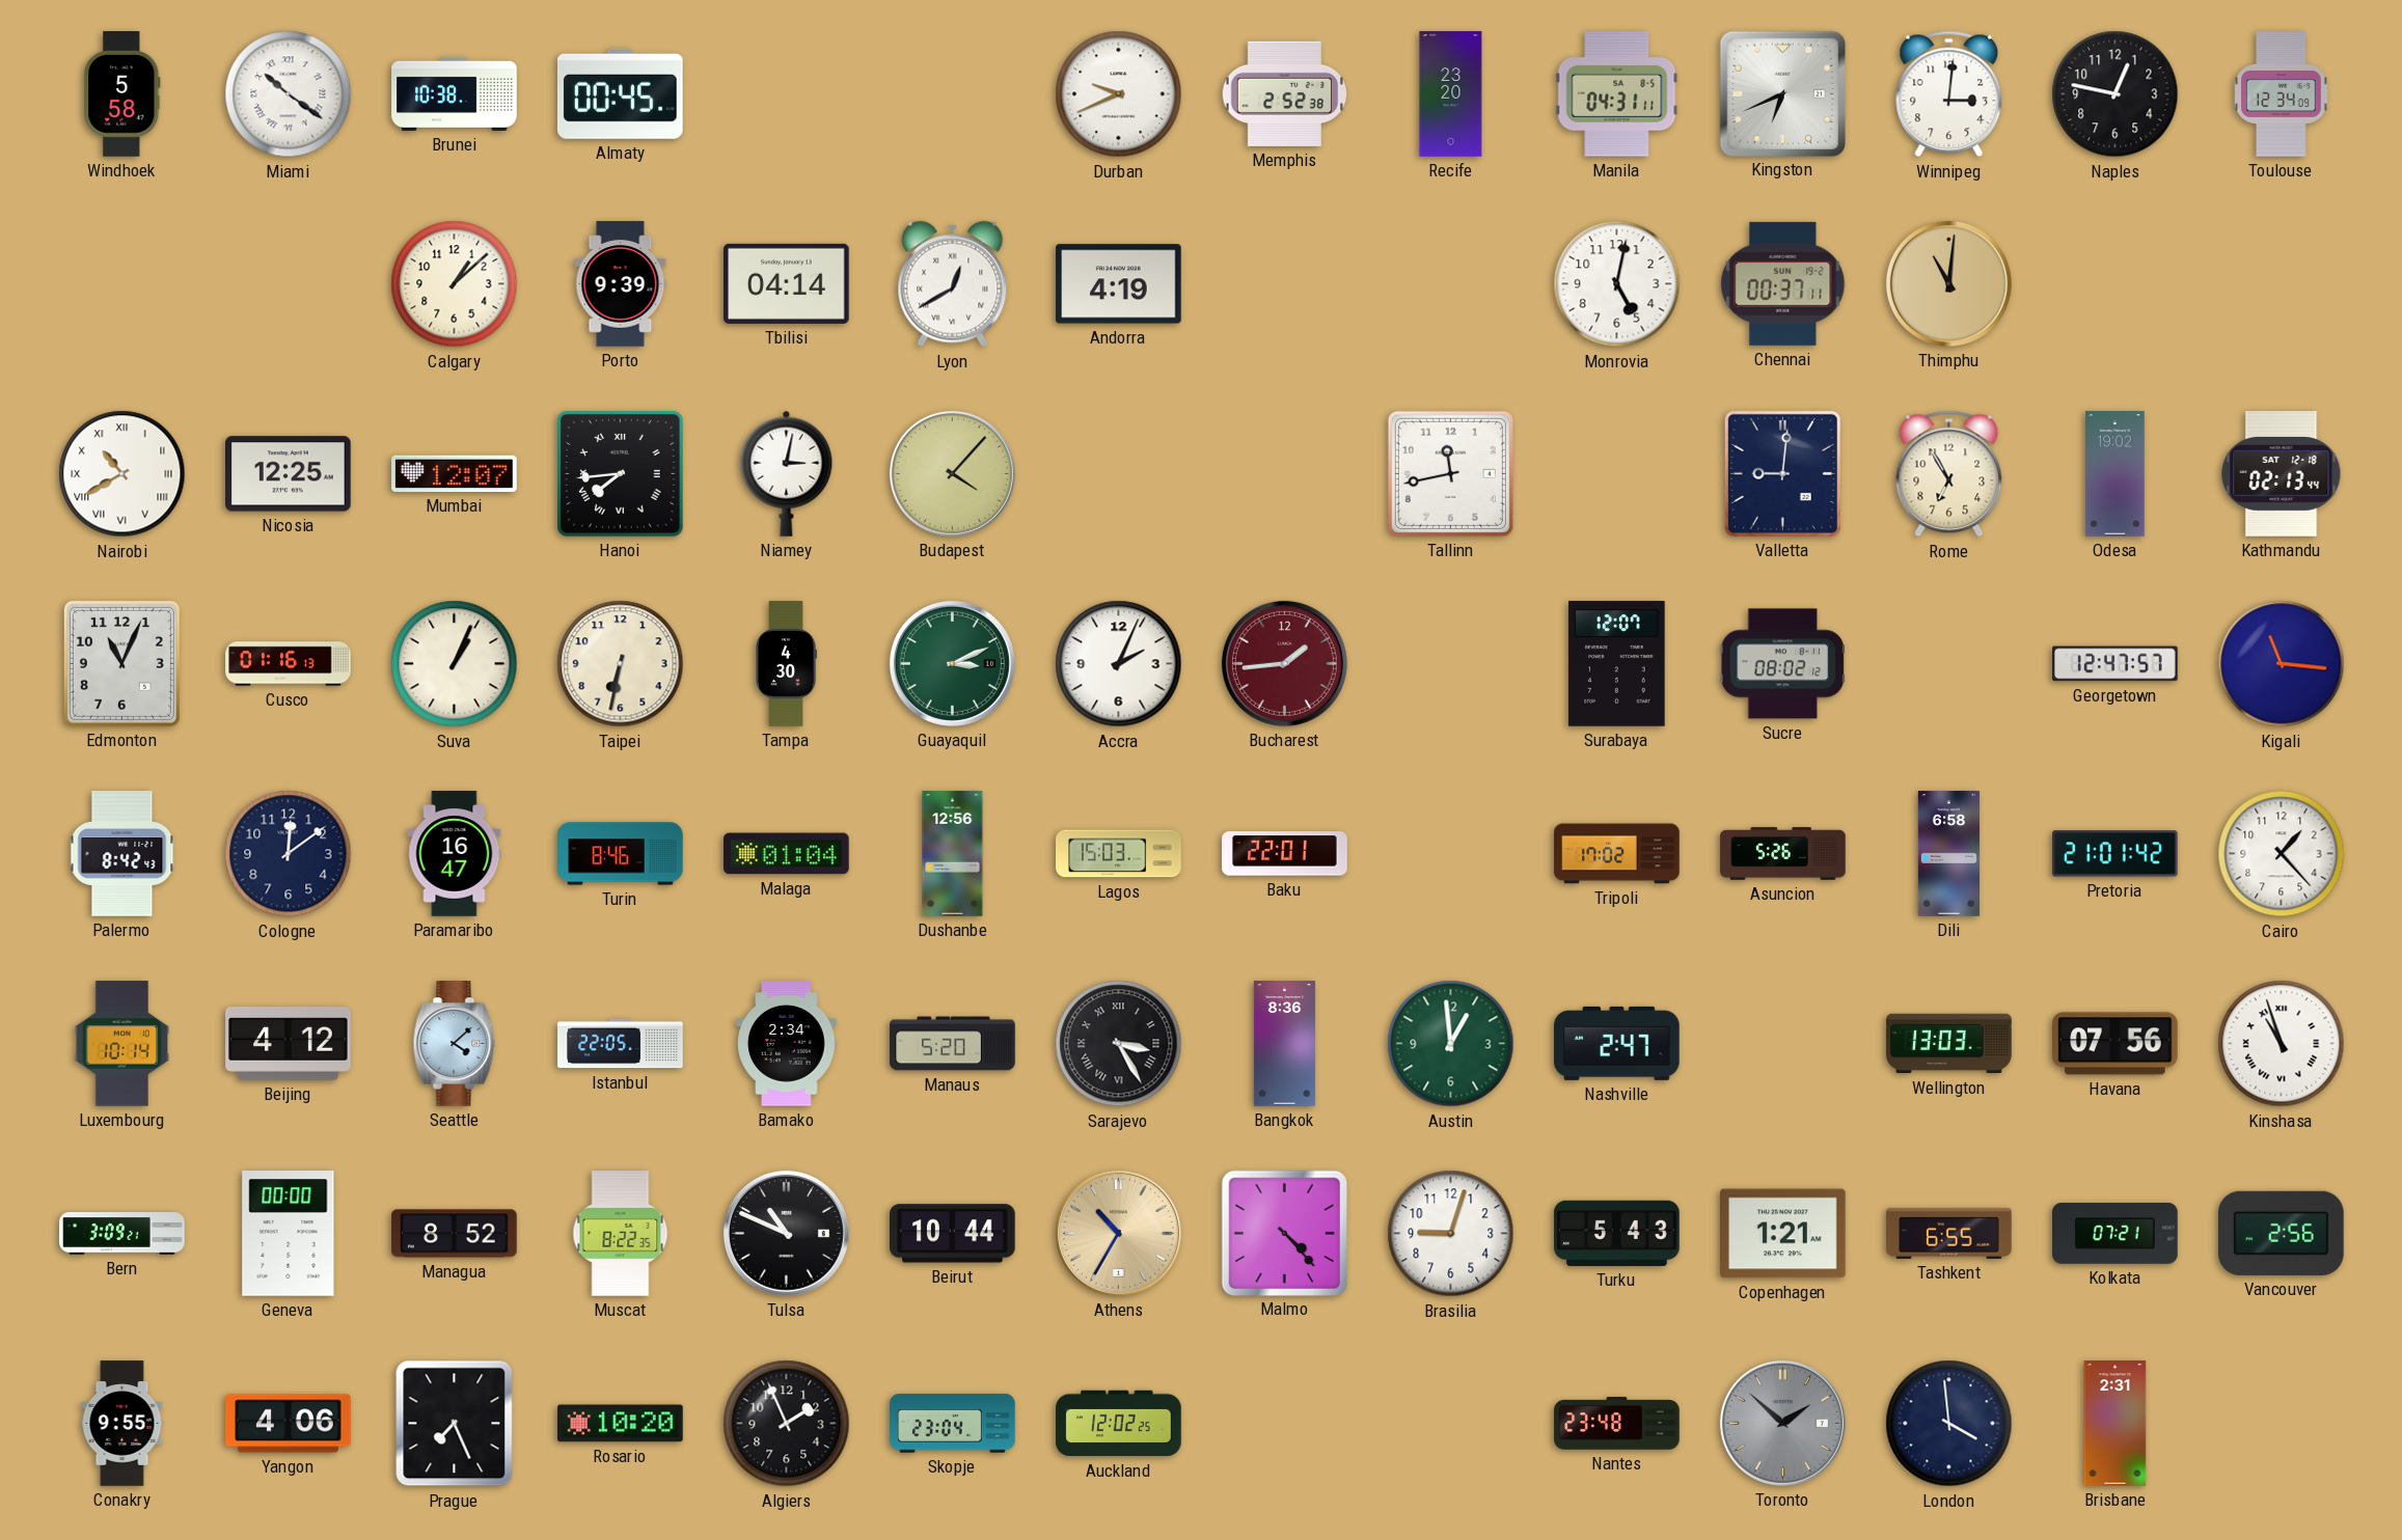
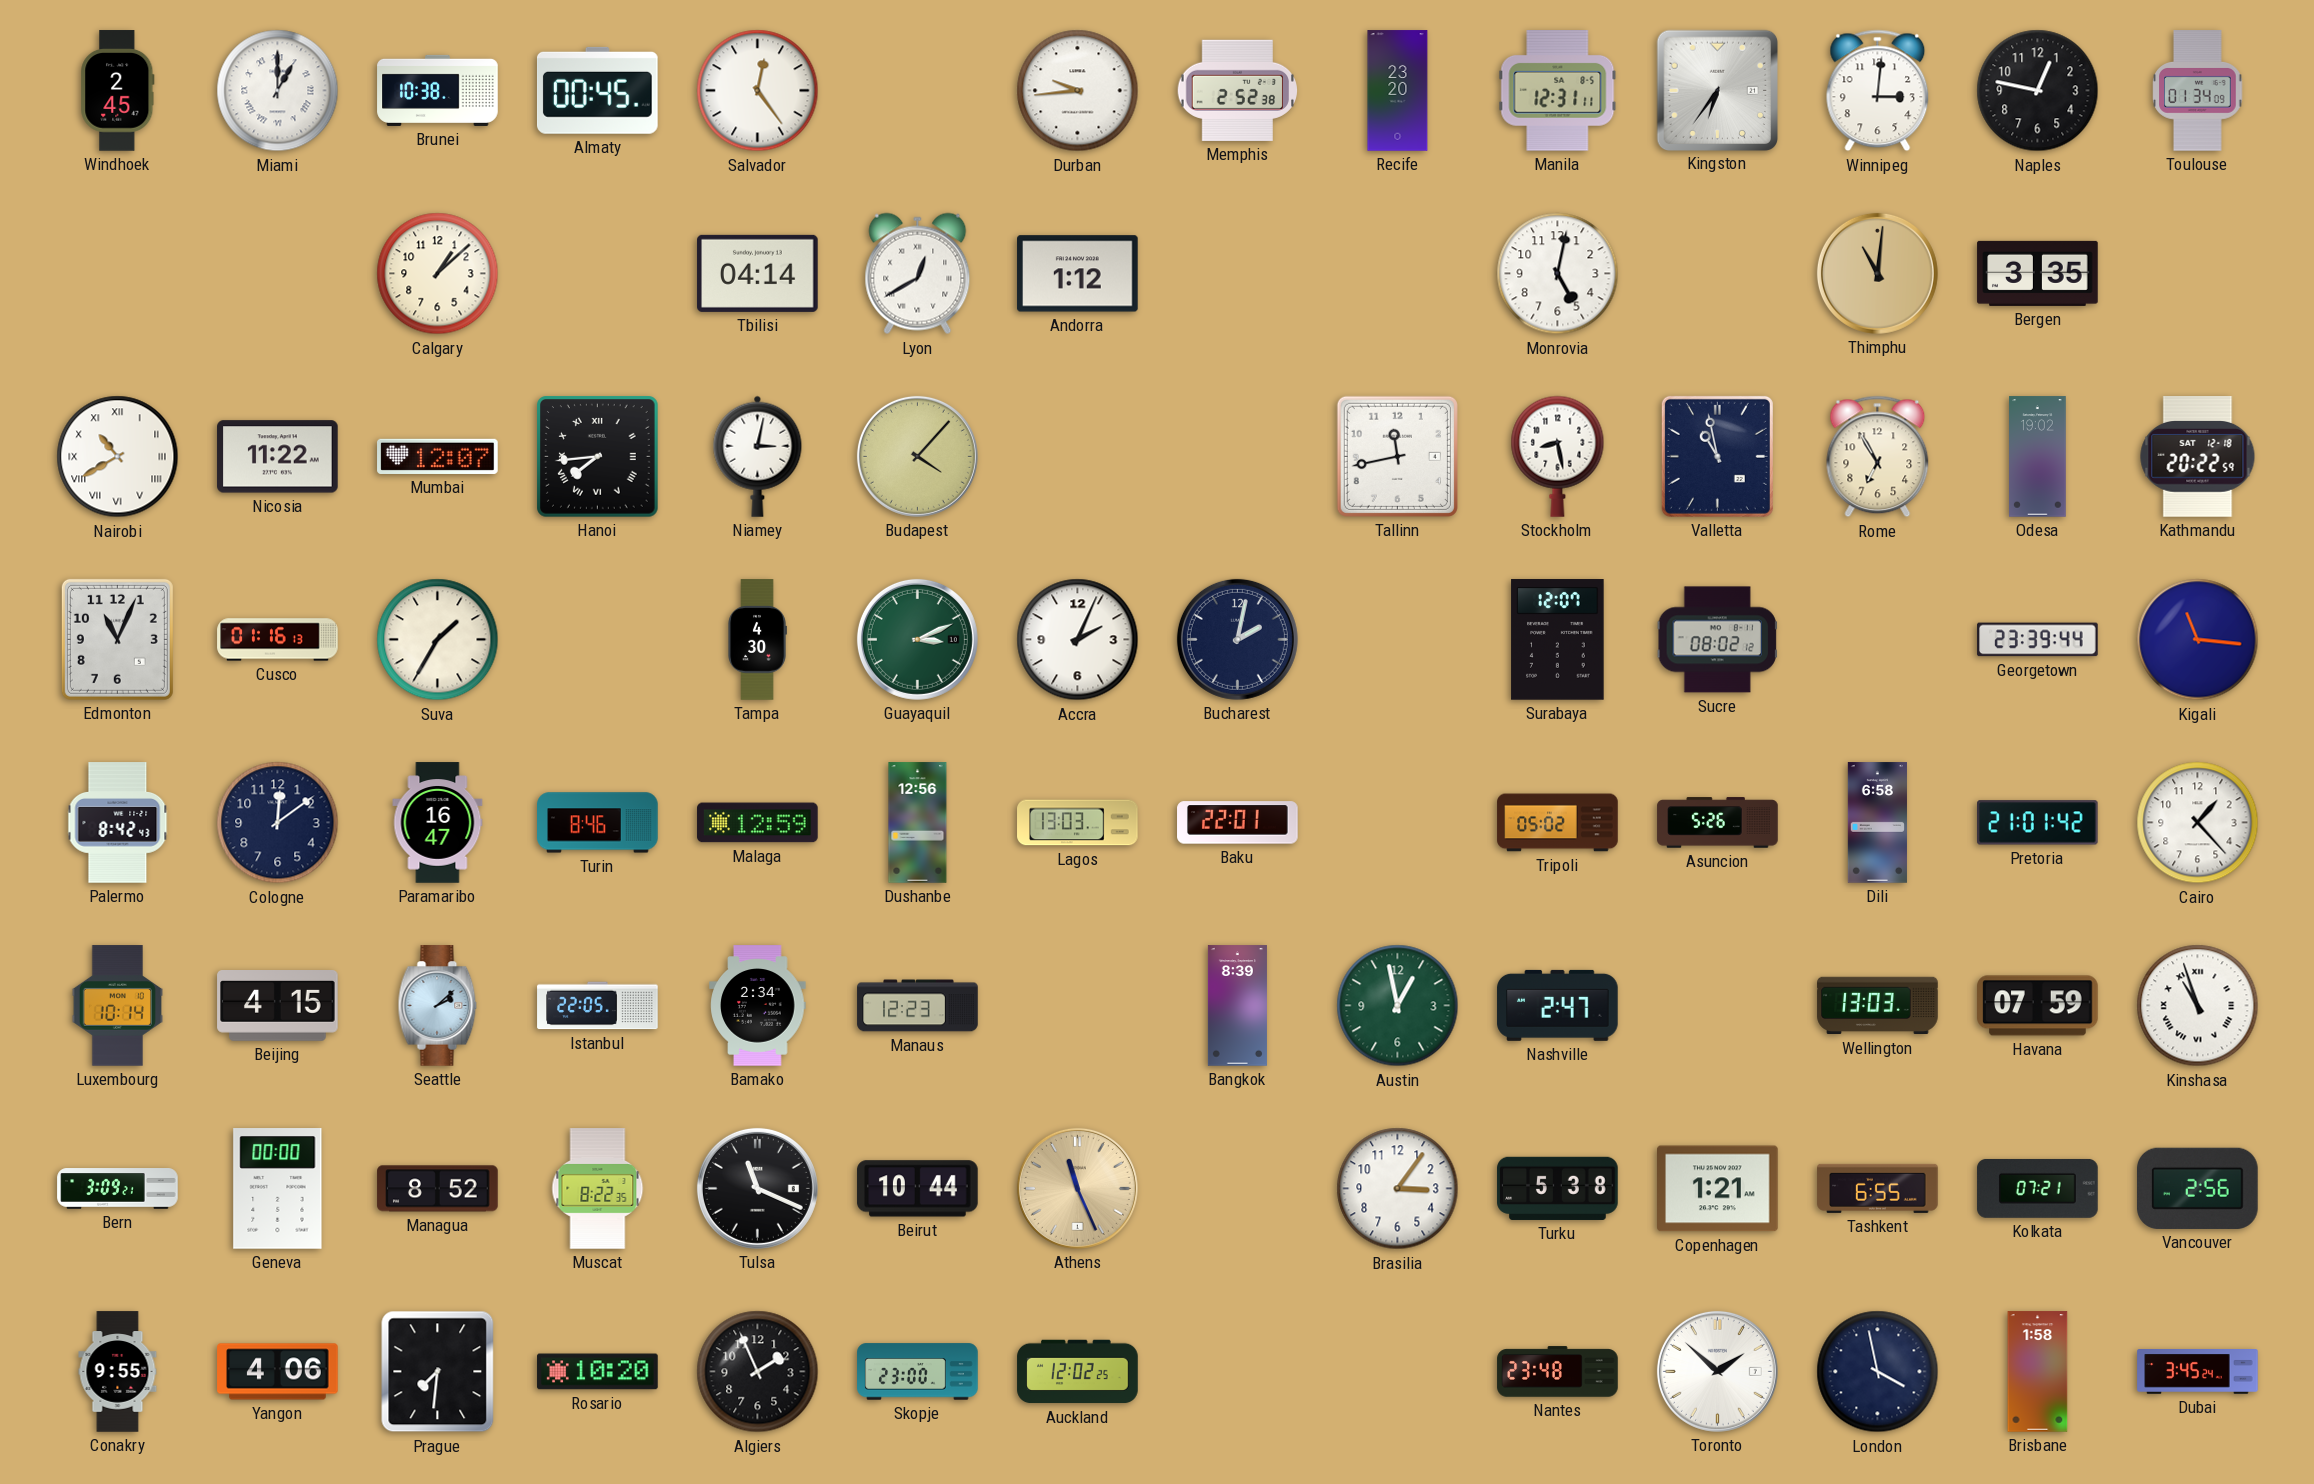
Windhoek: 5:58 -> 2:45
Miami: 10:21 -> 1:00
Salvador: none -> 12:24
Durban: 9:41 -> 9:44
Manila: 04:31 -> 12:31
Kingston: 6:41 -> 6:36
Toulouse: 12:34 -> 01:34
Porto: 9:39 -> none
Andorra: 4:19 -> 1:12
Chennai: 00:37 -> none
Bergen: none -> 3:35
Nicosia: 12:25 -> 11:22
Stockholm: none -> 8:28
Valletta: 9:01 -> 10:58
Kathmandu: 02:13 -> 20:22
Suva: 1:04 -> 1:35
Taipei: 6:32 -> none
Bucharest: 1:44 -> 2:02
Bucharest dial: burgundy -> navy
Georgetown: 12:47 -> 23:39
Malaga: 01:04 -> 12:59
Lagos: 15:03 -> 13:03
Tripoli: 17:02 -> 05:02
Beijing: 4:12 -> 4:15
Seattle: 4:08 -> 2:08
Manaus: 5:20 -> 12:23
Sarajevo: 3:25 -> none
Bangkok: 8:36 -> 8:39
Austin: 12:59 -> 12:58
Havana: 07:56 -> 07:59
Tulsa: 10:49 -> 11:19
Athens: 10:35 -> 11:26
Malmo: 4:23 -> none
Brasilia: 9:03 -> 3:06
Turku: 5:43 -> 5:38
Prague: 7:26 -> 7:31
Skopje: 23:04 -> 23:00
Toronto dial: grey -> white
London: 3:59 -> 3:58
Brisbane: 2:31 -> 1:58
Dubai: none -> 3:45
